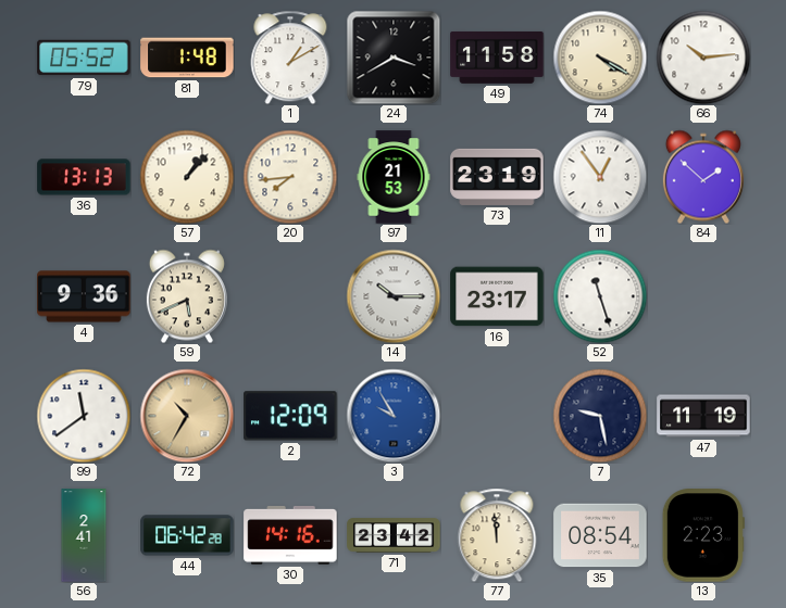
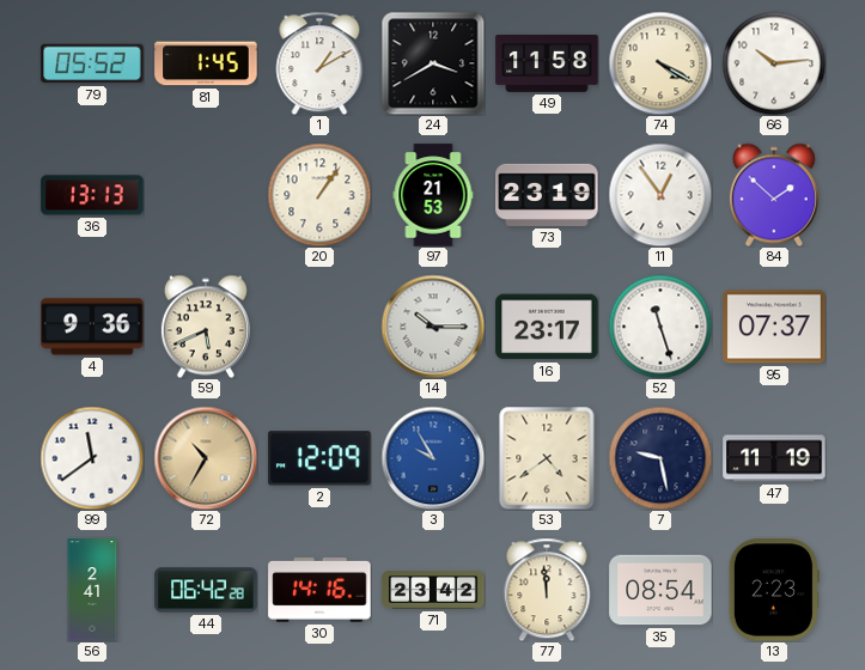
81: 1:48 -> 1:45
57: 1:07 -> none
20: 7:44 -> 1:06
95: none -> 07:37
53: none -> 4:39
